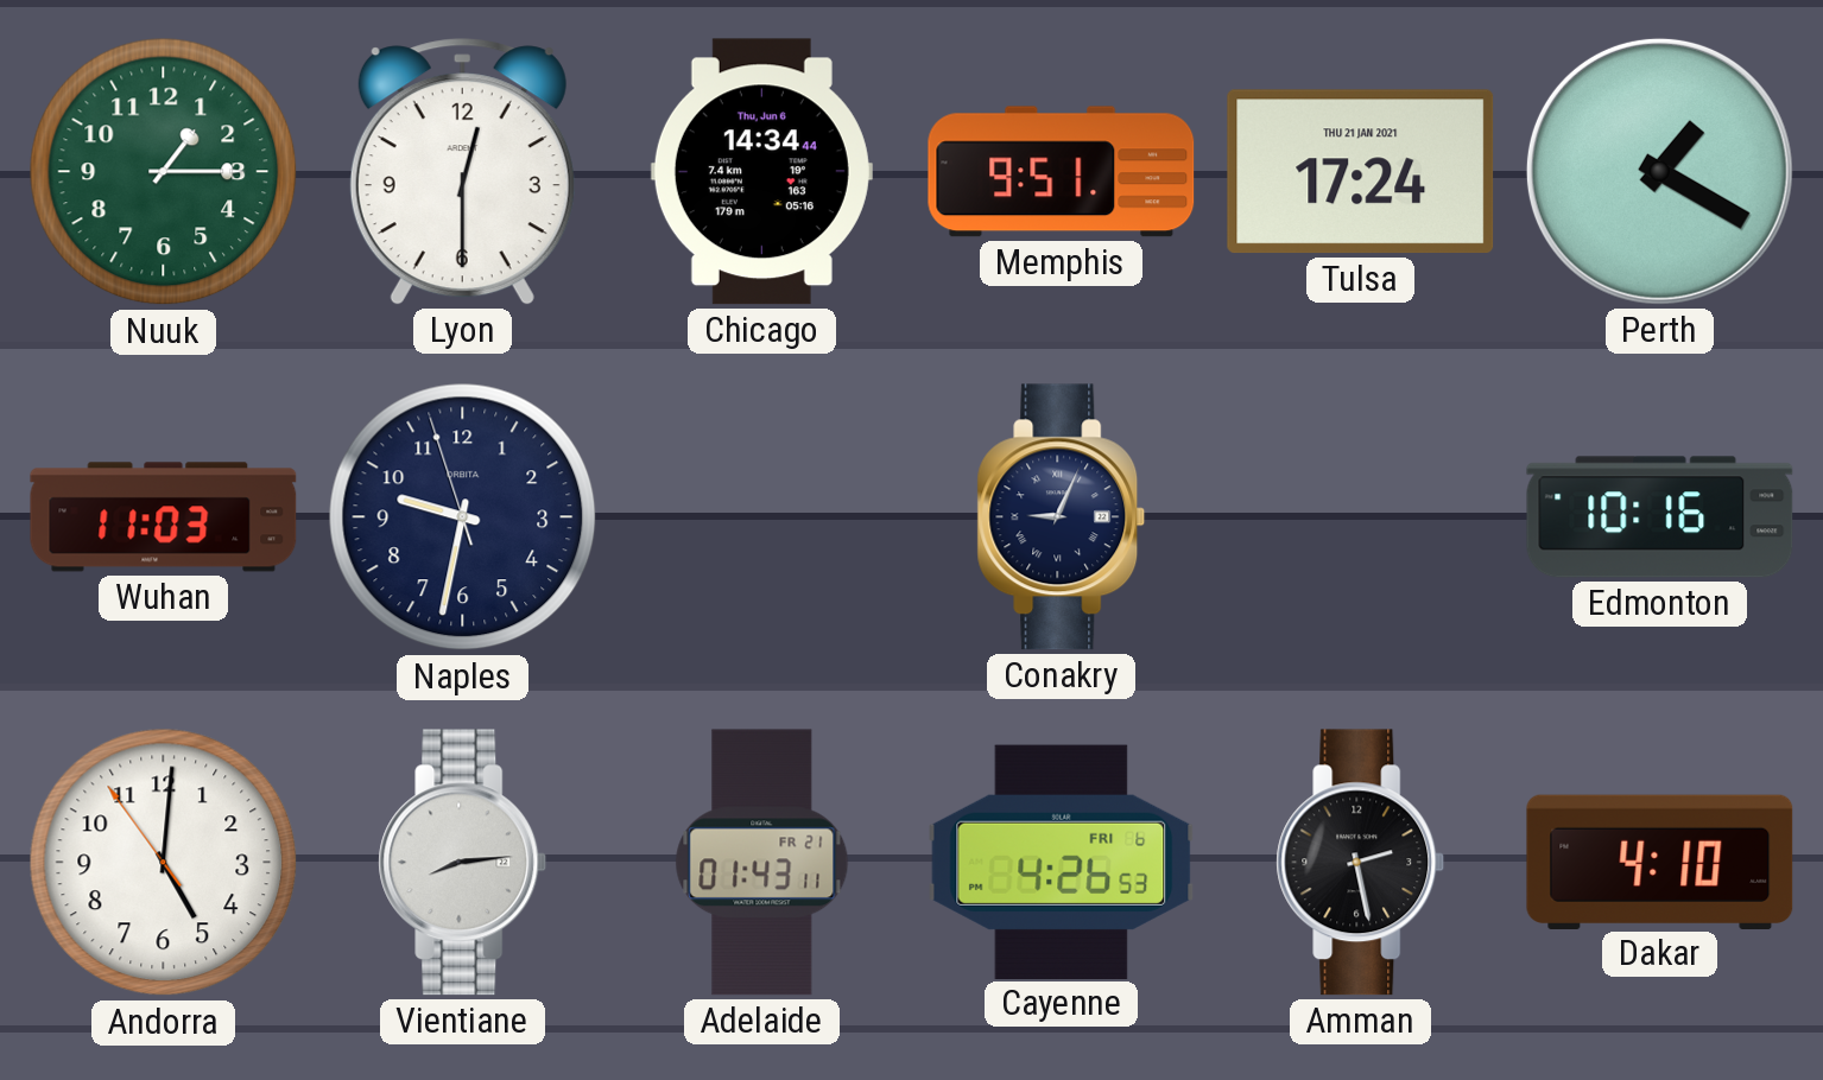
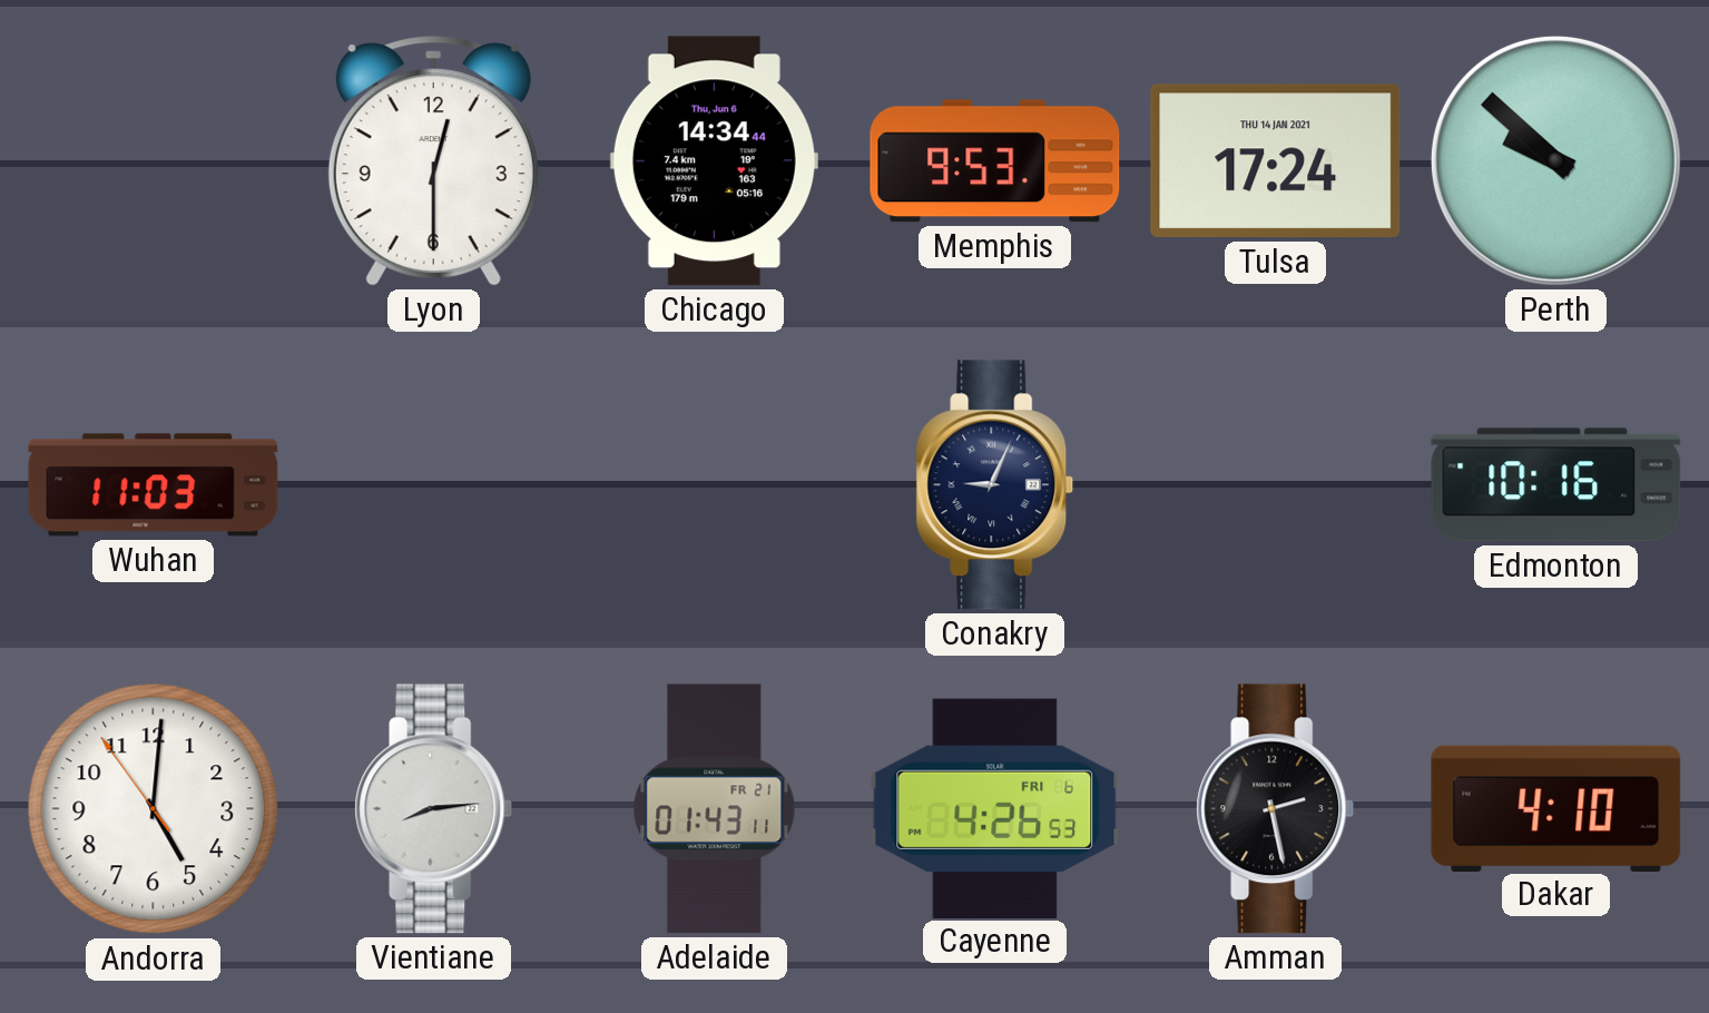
Nuuk: 1:15 -> none
Memphis: 9:51 -> 9:53
Tulsa date: THU 21 JAN 2021 -> THU 14 JAN 2021
Perth: 1:20 -> 9:52
Naples: 9:31 -> none
